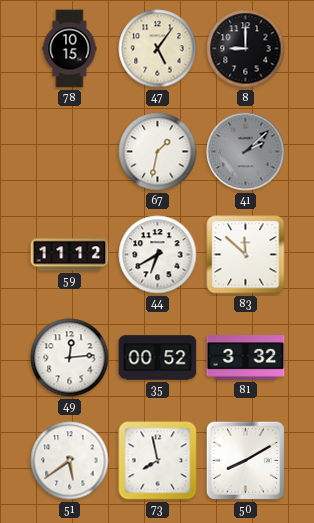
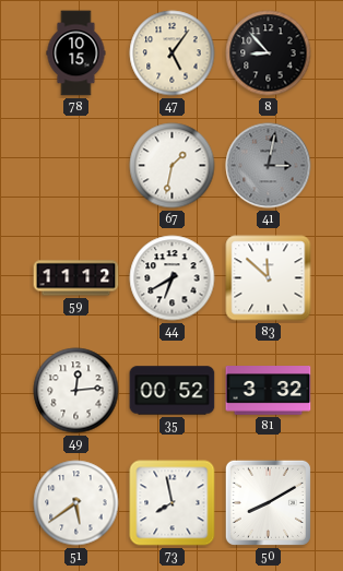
8: 9:00 -> 8:53
41: 2:08 -> 3:02
